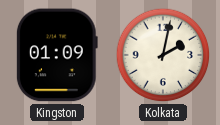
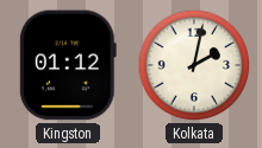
Kingston: 01:09 -> 01:12
